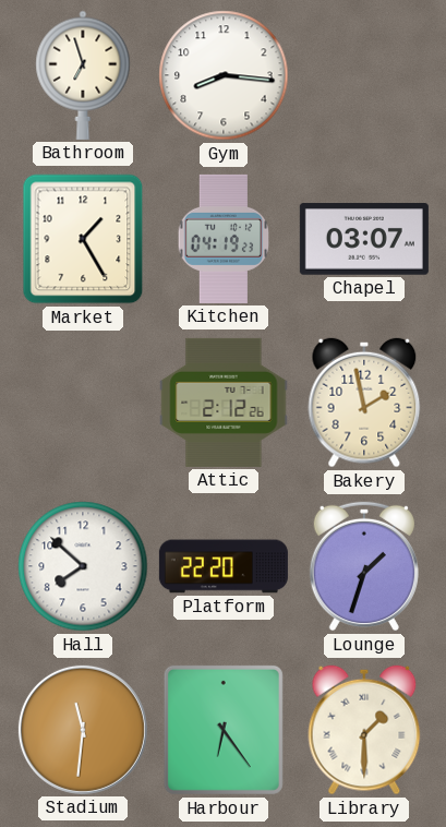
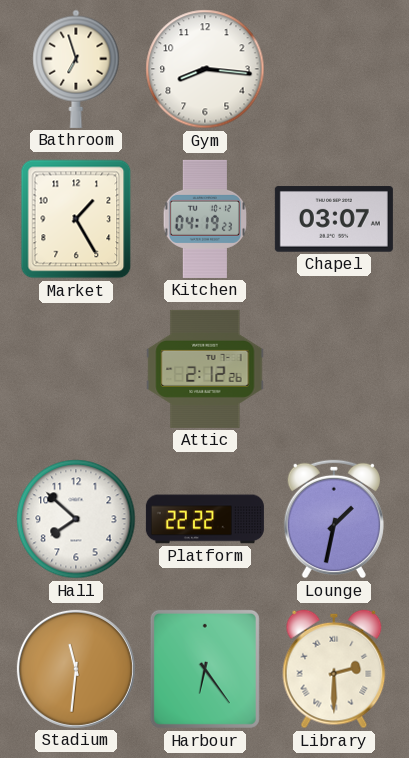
Bakery: 1:58 -> none
Platform: 22:20 -> 22:22
Lounge: 1:33 -> 1:32
Library: 1:30 -> 2:30
